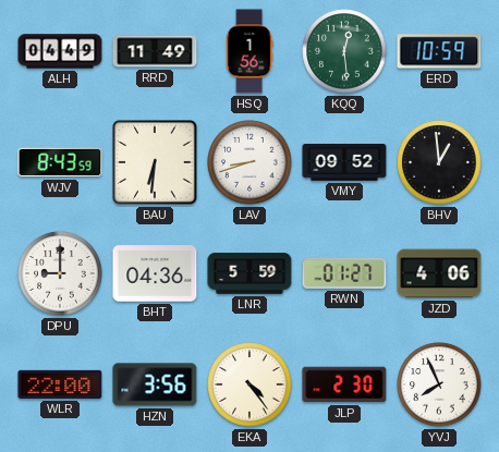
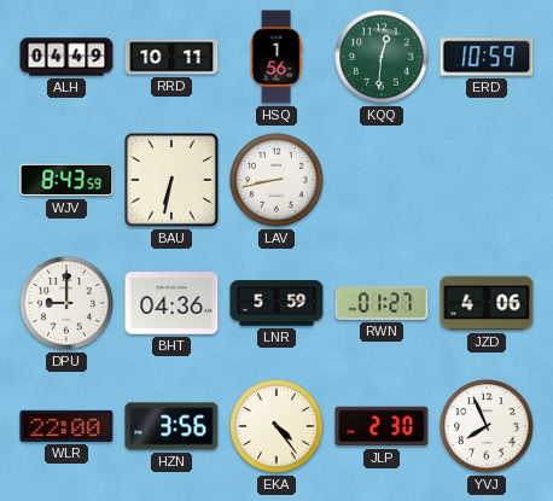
RRD: 11:49 -> 10:11
KQQ: 12:29 -> 12:31
BAU: 6:31 -> 6:32
LAV: 8:42 -> 8:43
VMY: 09:52 -> none
BHV: 12:59 -> none
